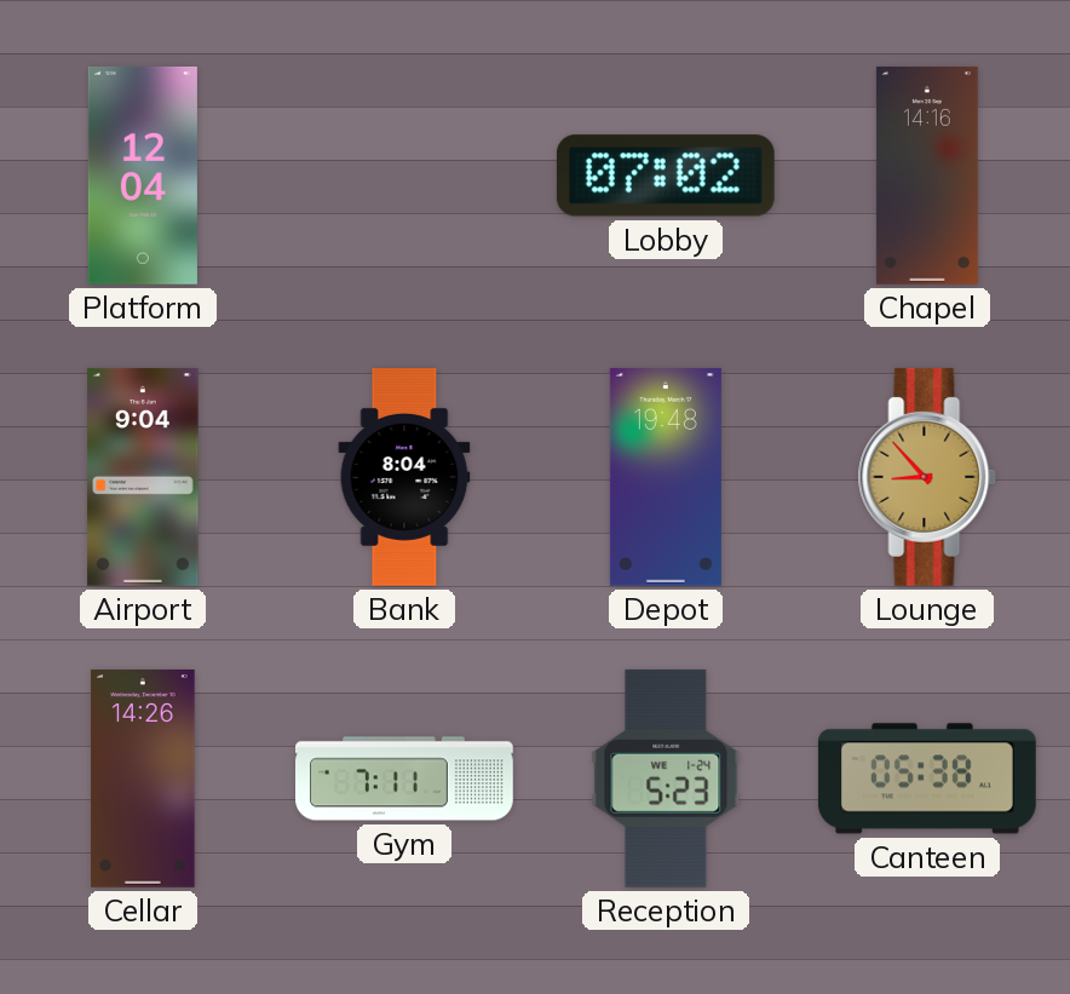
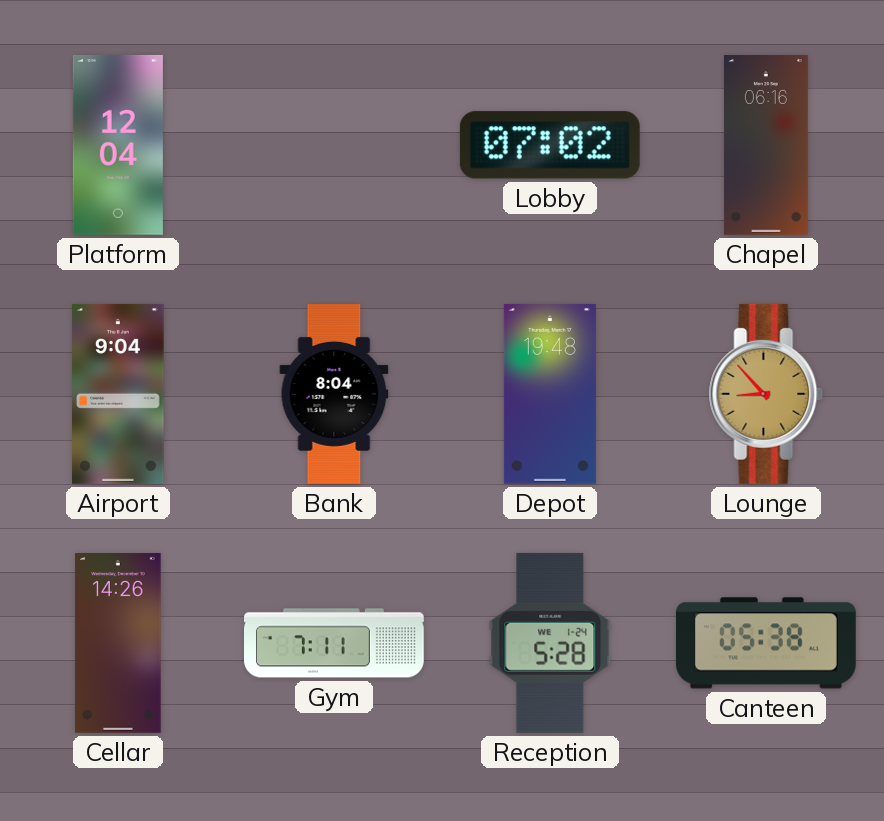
Chapel: 14:16 -> 06:16
Reception: 5:23 -> 5:28
